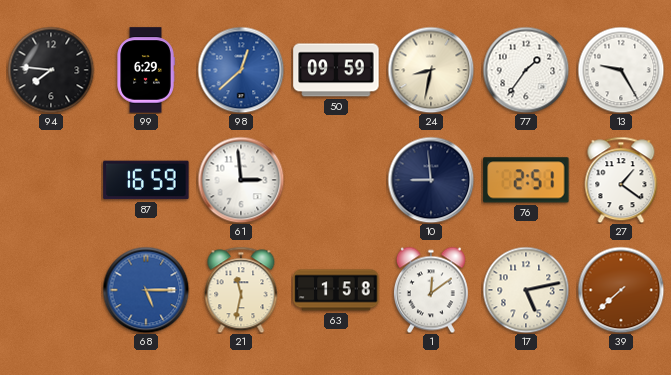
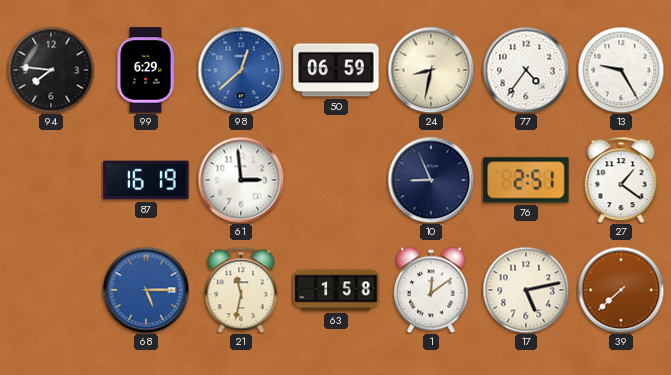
50: 09:59 -> 06:59
77: 1:36 -> 4:36
87: 16:59 -> 16:19
10: 8:59 -> 8:56
